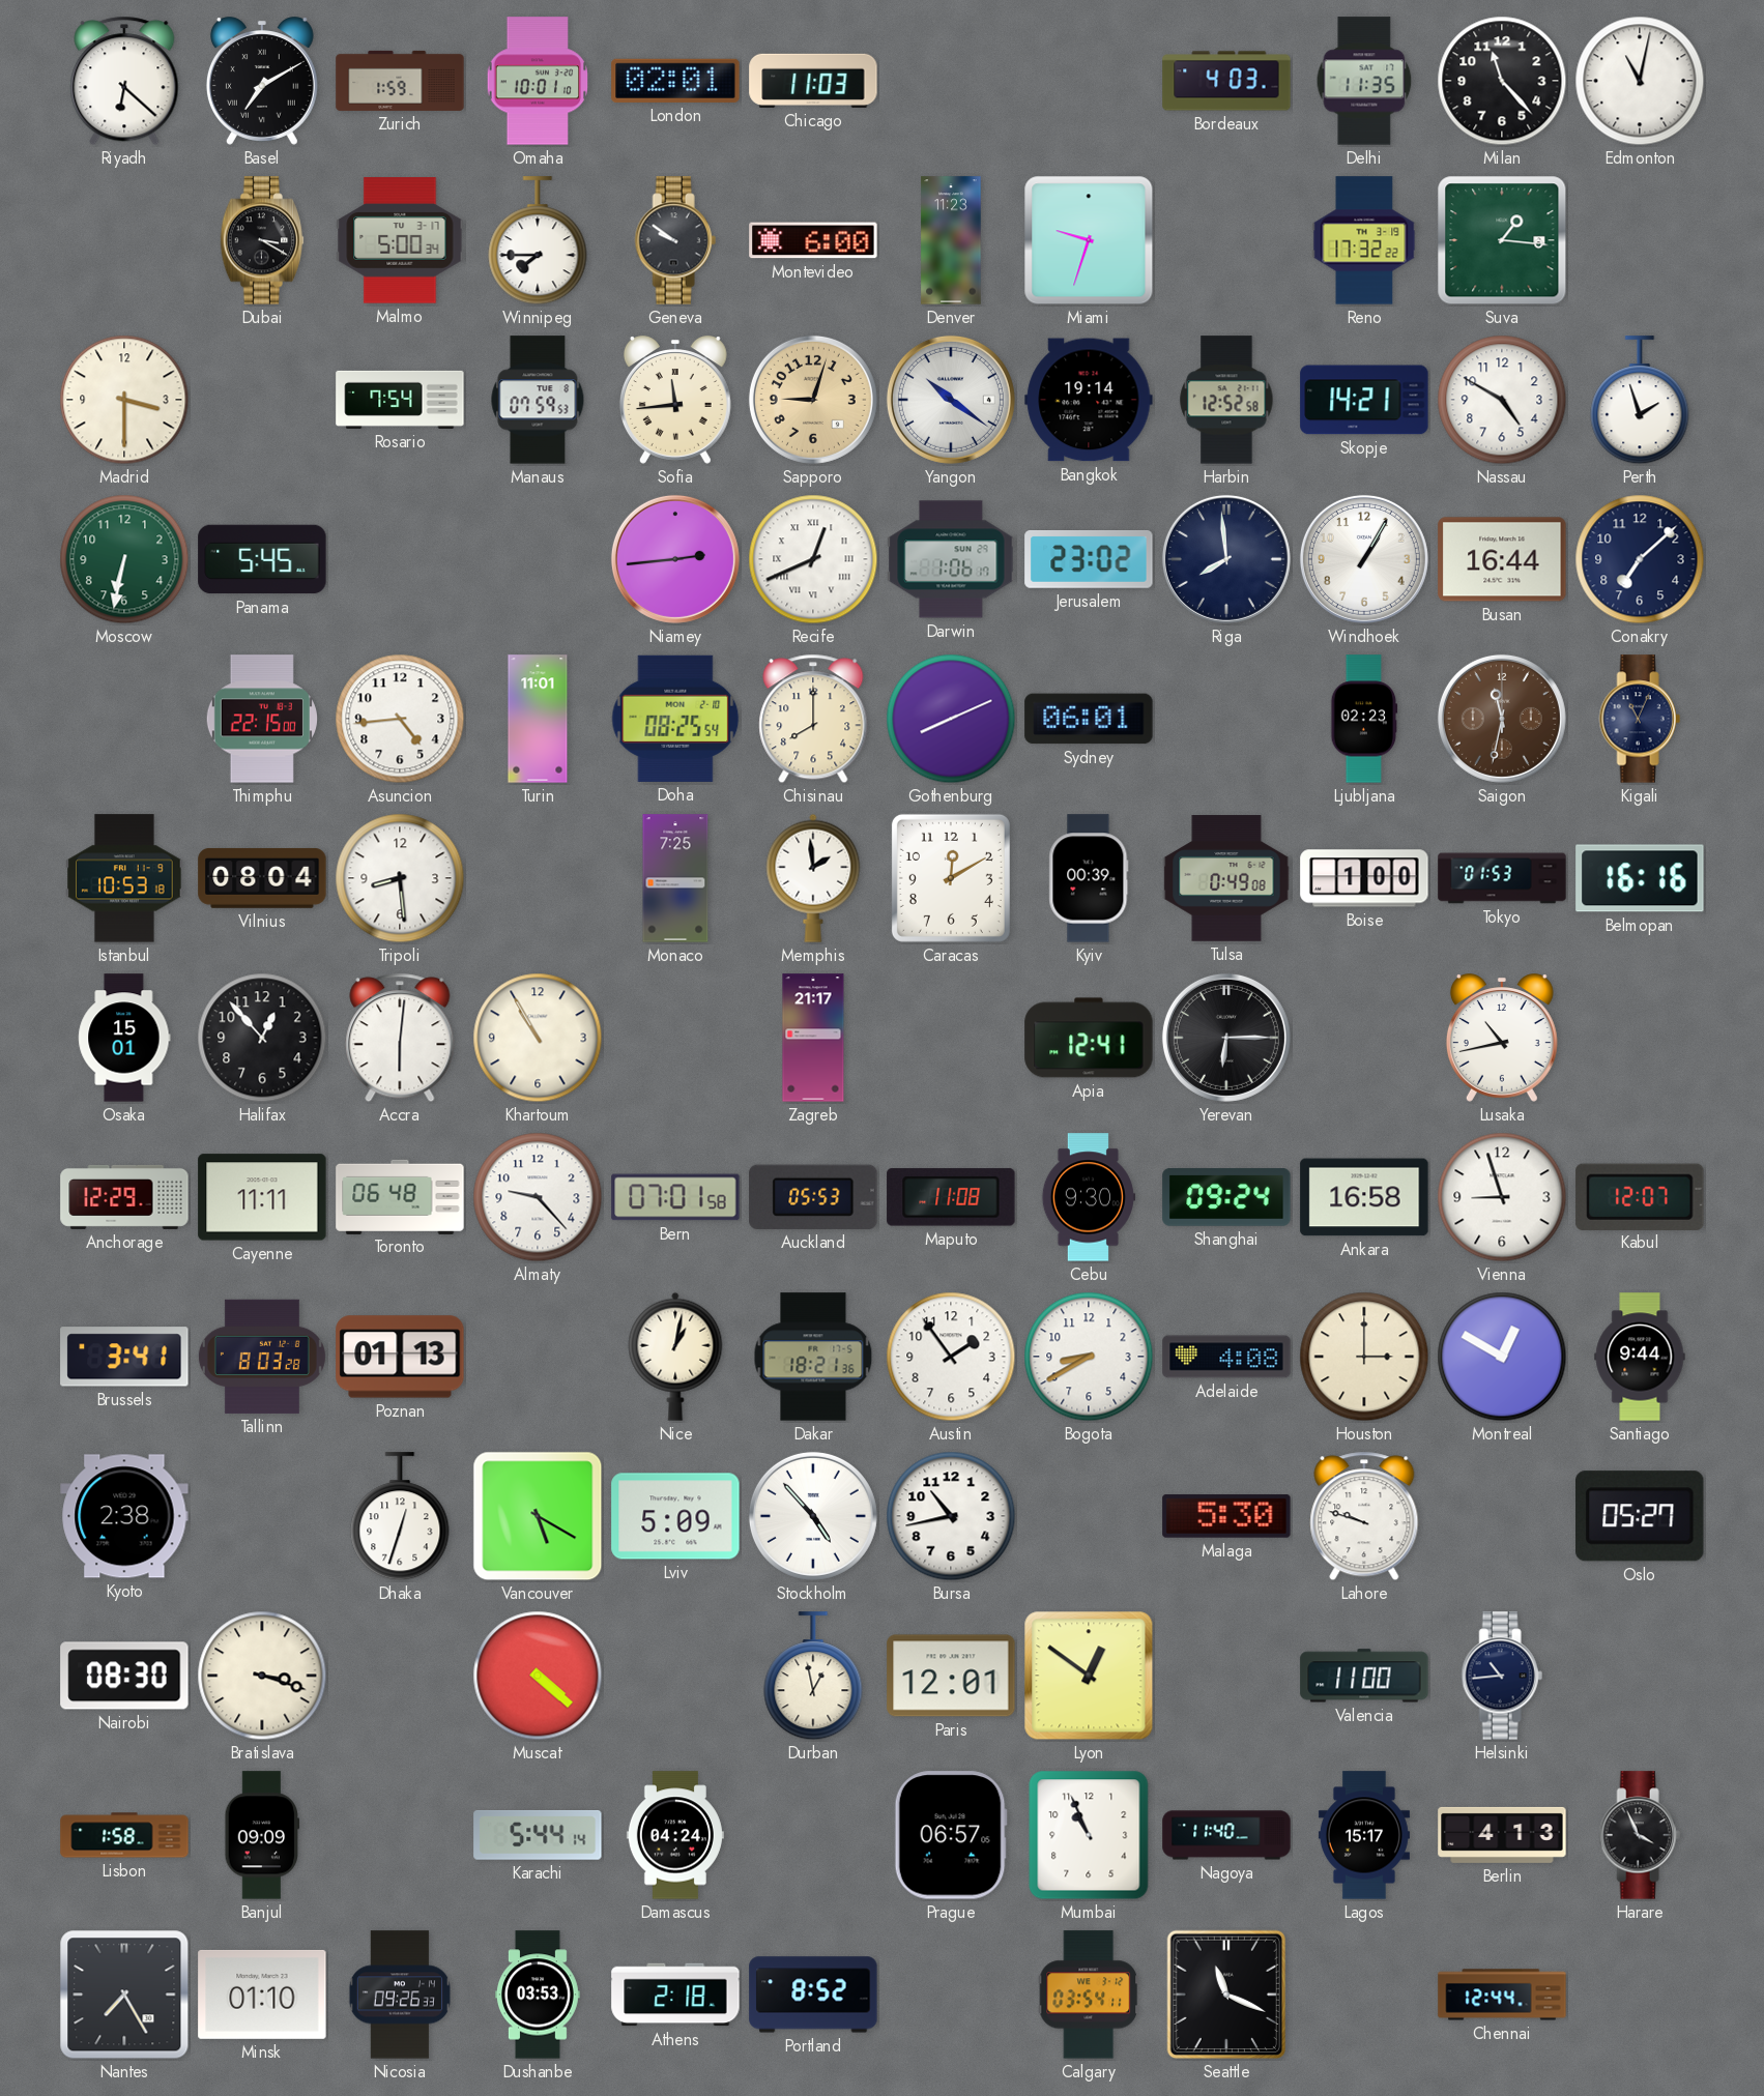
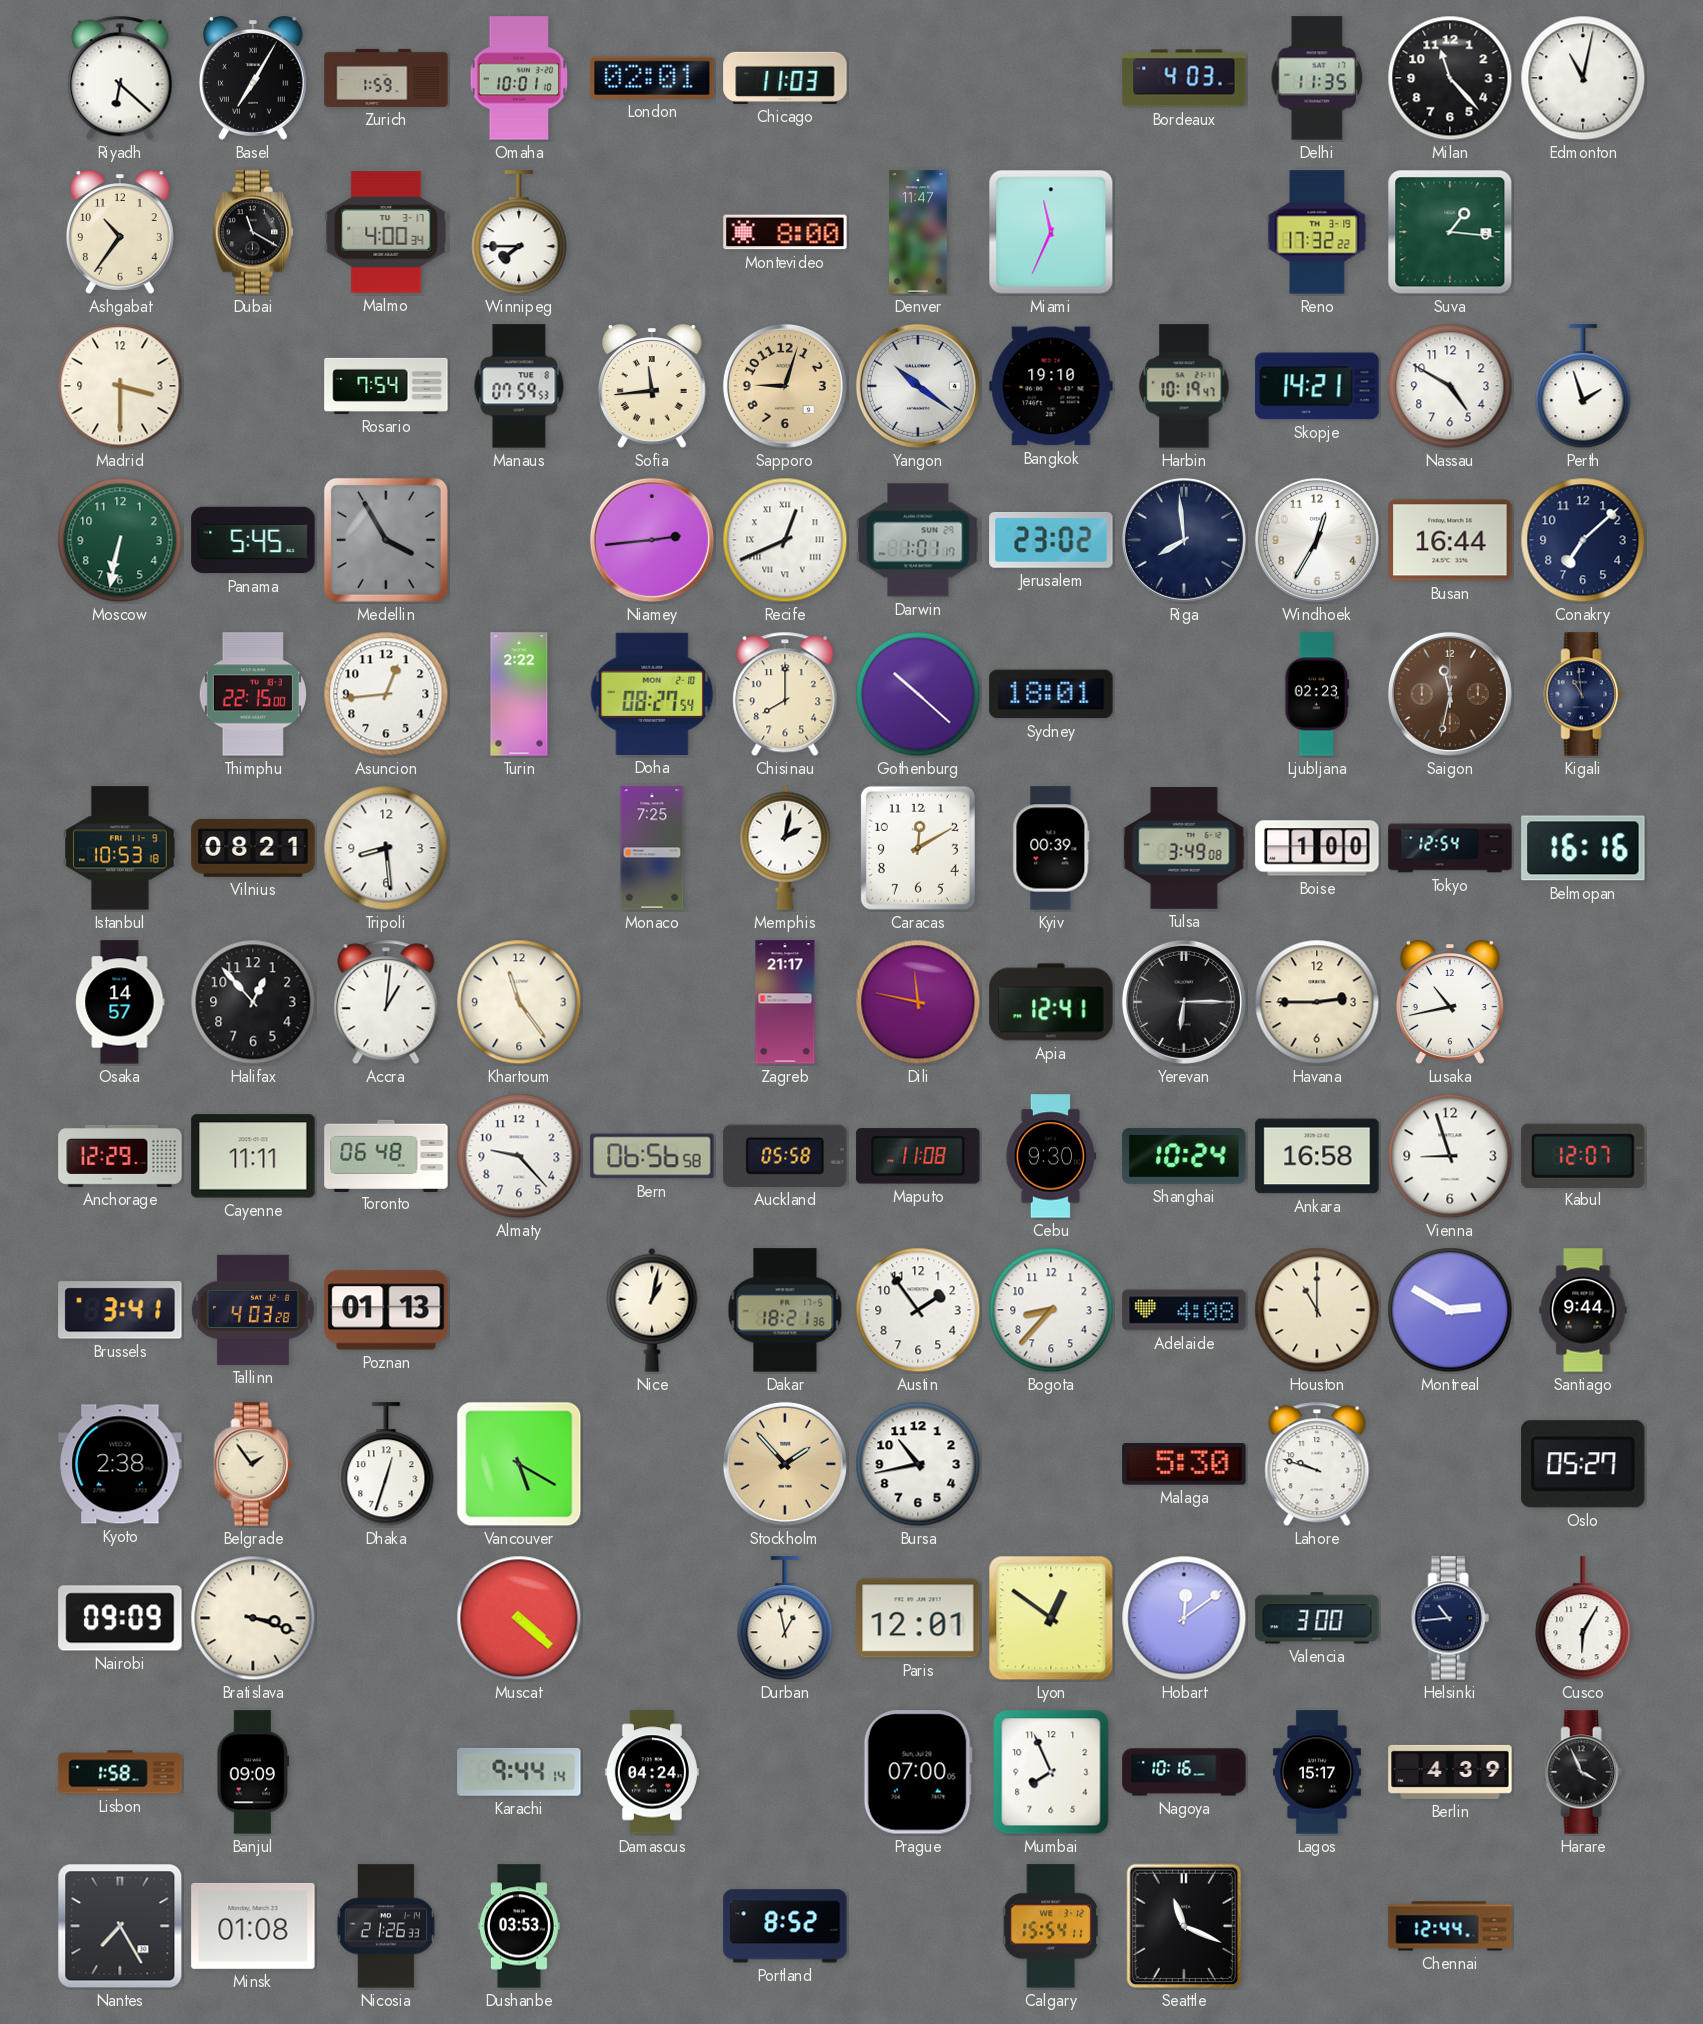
Basel: 7:10 -> 7:05
Ashgabat: none -> 10:36
Dubai: 3:20 -> 11:20
Malmo: 5:00 -> 4:00
Geneva: 9:51 -> none
Montevideo: 6:00 -> 8:00
Denver: 11:23 -> 11:47
Miami: 9:33 -> 11:34
Bangkok: 19:14 -> 19:10
Harbin: 12:52 -> 10:19
Medellin: none -> 3:55
Darwin: 1:06 -> 1:01
Windhoek: 1:05 -> 12:35
Asuncion: 4:44 -> 12:44
Turin: 11:01 -> 2:22
Doha: 08:25 -> 08:27
Gothenburg: 8:11 -> 10:22
Sydney: 06:01 -> 18:01
Kigali: 11:04 -> 10:59
Vilnius: 08:04 -> 08:21
Memphis: 1:59 -> 2:02
Tulsa: 0:49 -> 3:49
Tokyo: 01:53 -> 12:54
Osaka: 15:01 -> 14:57
Accra: 6:01 -> 1:01
Khartoum: 10:55 -> 11:24
Dili: none -> 11:47
Havana: none -> 2:45
Bern: 07:01 -> 06:56
Auckland: 05:53 -> 05:58
Shanghai: 09:24 -> 10:24
Tallinn: 8:03 -> 4:03
Bogota: 8:40 -> 8:37
Houston: 3:00 -> 11:00
Montreal: 12:50 -> 2:50
Belgrade: none -> 1:54
Lviv: 5:09 -> none
Stockholm: 4:53 -> 1:53
Stockholm dial: white -> champagne
Nairobi: 08:30 -> 09:09
Hobart: none -> 12:09
Valencia: 11:00 -> 3:00
Cusco: none -> 6:05
Karachi: 5:44 -> 9:44
Prague: 06:57 -> 07:00
Mumbai: 10:56 -> 7:56
Nagoya: 11:40 -> 10:16
Berlin: 4:13 -> 4:39
Minsk: 01:10 -> 01:08
Nicosia: 09:26 -> 21:26
Athens: 2:18 -> none
Calgary: 03:54 -> 15:54
